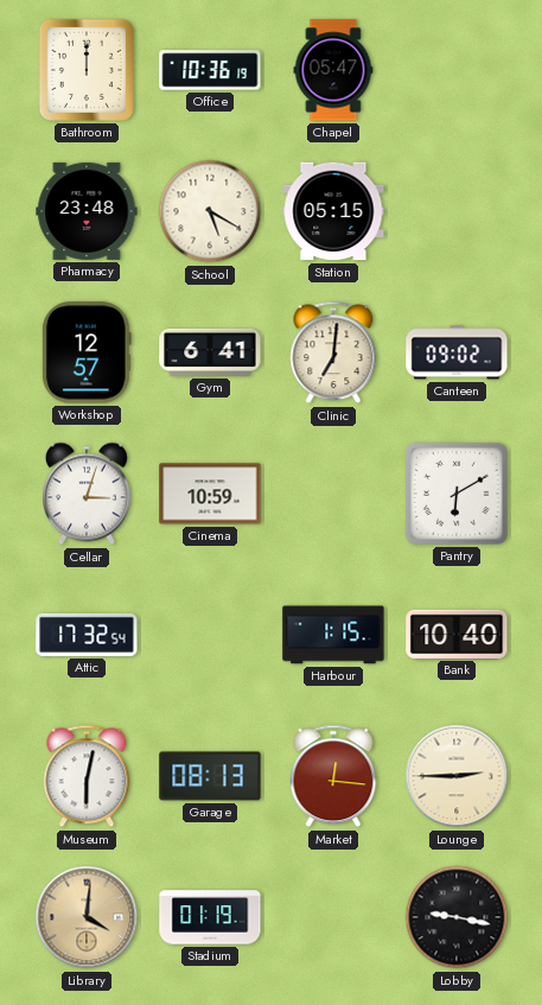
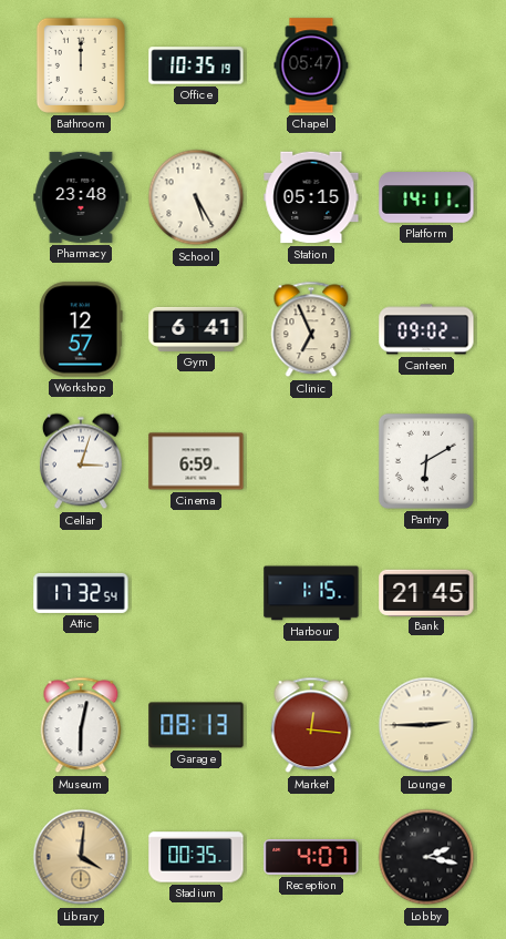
Office: 10:36 -> 10:35
School: 5:20 -> 5:25
Platform: none -> 14:11
Clinic: 7:01 -> 6:56
Cinema: 10:59 -> 6:59
Bank: 10:40 -> 21:45
Stadium: 01:19 -> 00:35
Reception: none -> 4:07
Lobby: 9:17 -> 2:17
